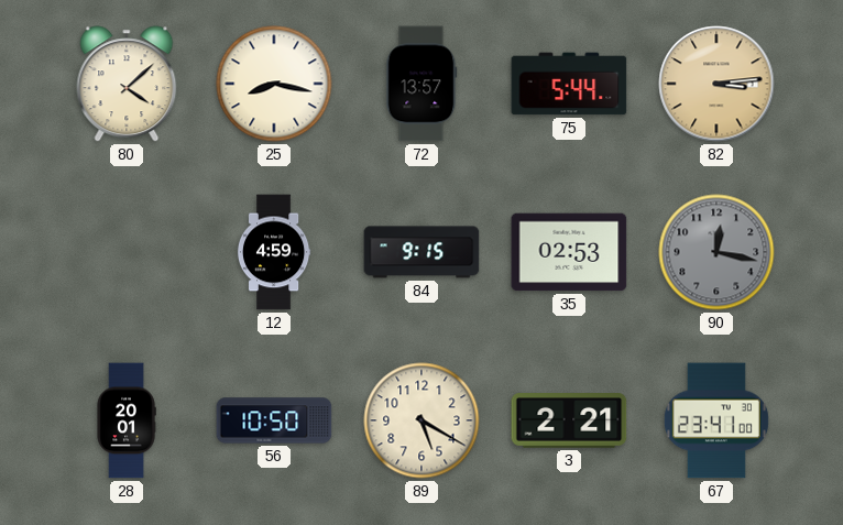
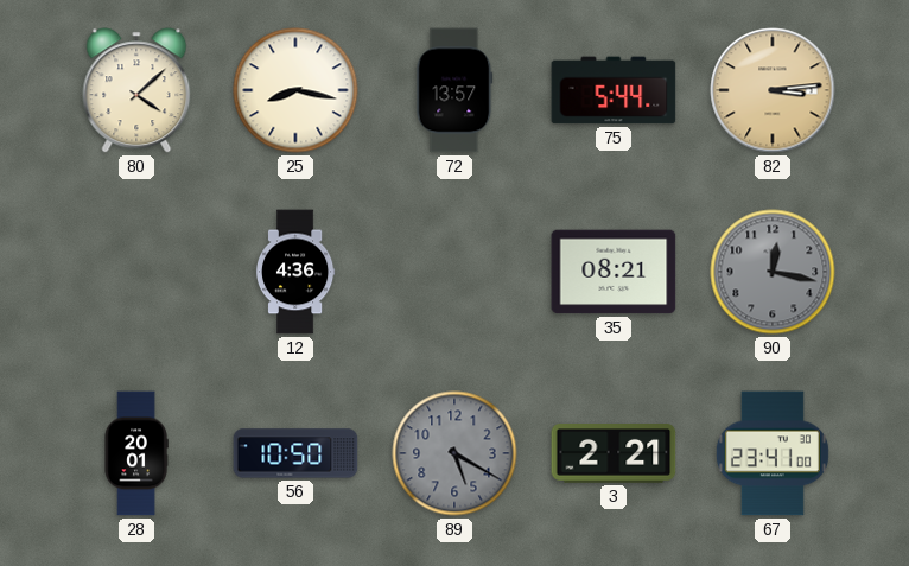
12: 4:59 -> 4:36
84: 9:15 -> none
35: 02:53 -> 08:21
89 dial: cream -> grey
